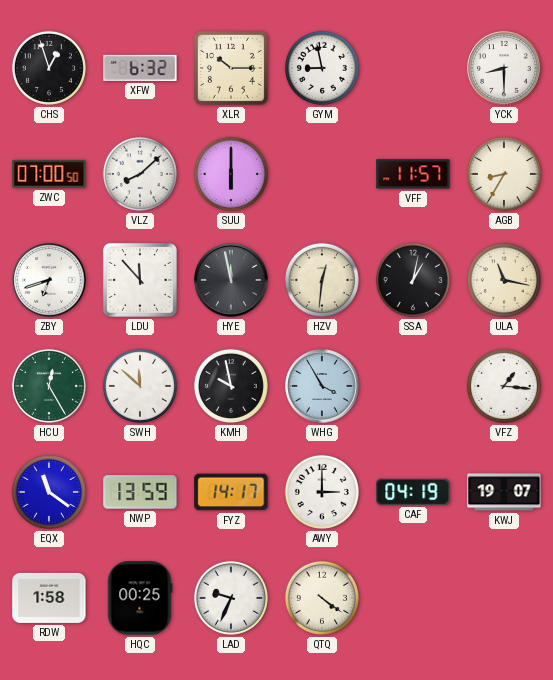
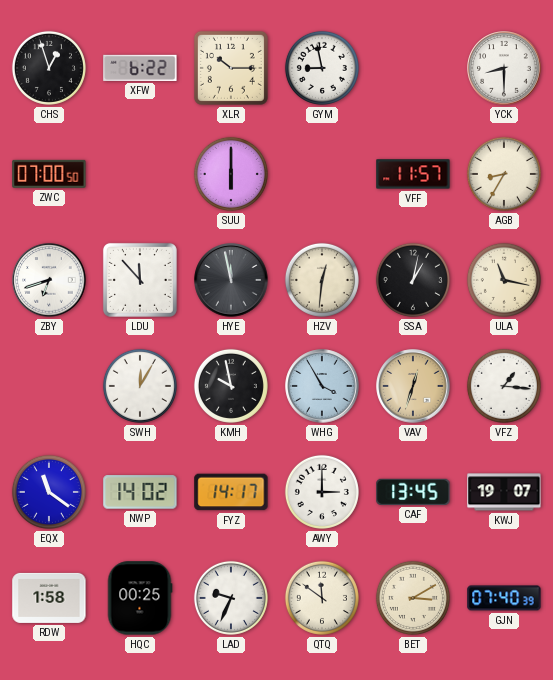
XFW: 6:32 -> 6:22
VLZ: 8:08 -> none
HCU: 12:25 -> none
SWH: 11:52 -> 12:05
VAV: none -> 12:33
NWP: 13:59 -> 14:02
CAF: 04:19 -> 13:45
QTQ: 4:21 -> 11:51
BET: none -> 3:10
GJN: none -> 07:40
